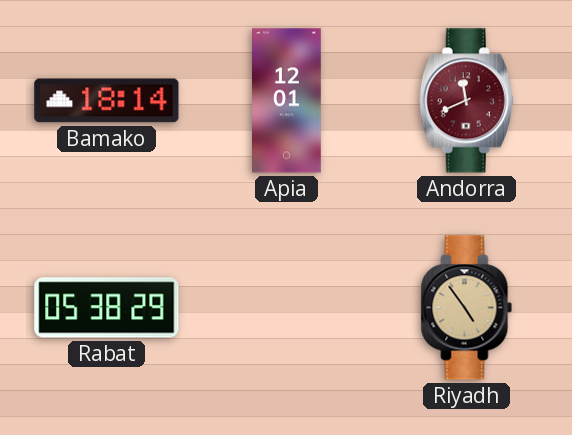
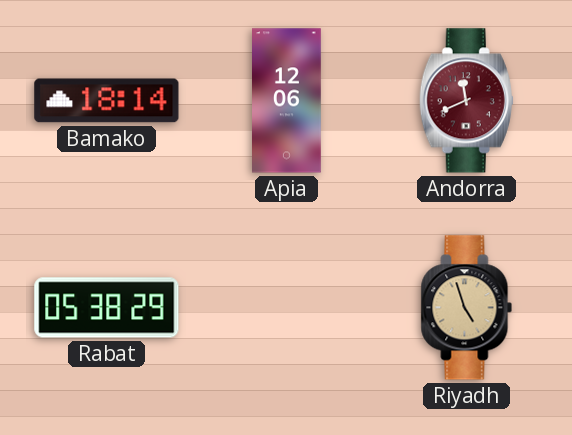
Apia: 12:01 -> 12:06
Riyadh: 4:54 -> 4:57
